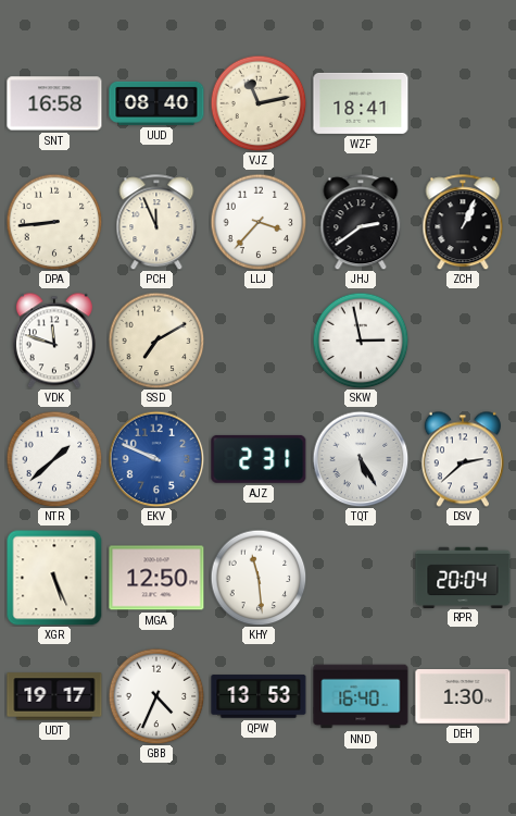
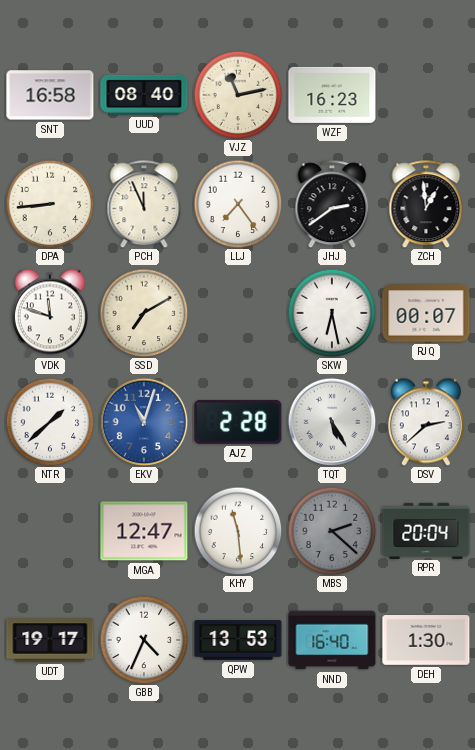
WZF: 18:41 -> 16:23
LLJ: 3:37 -> 7:24
ZCH: 1:04 -> 12:59
SKW: 2:58 -> 6:28
RJQ: none -> 00:07
EKV: 9:49 -> 11:03
AJZ: 2:31 -> 2:28
XGR: 5:26 -> none
MGA: 12:50 -> 12:47
MBS: none -> 2:22
